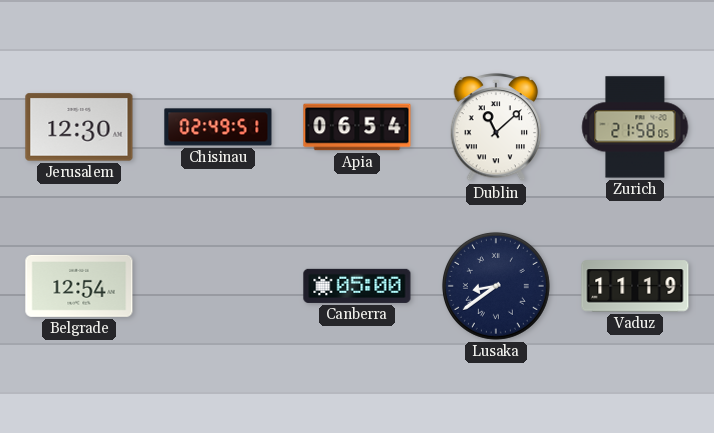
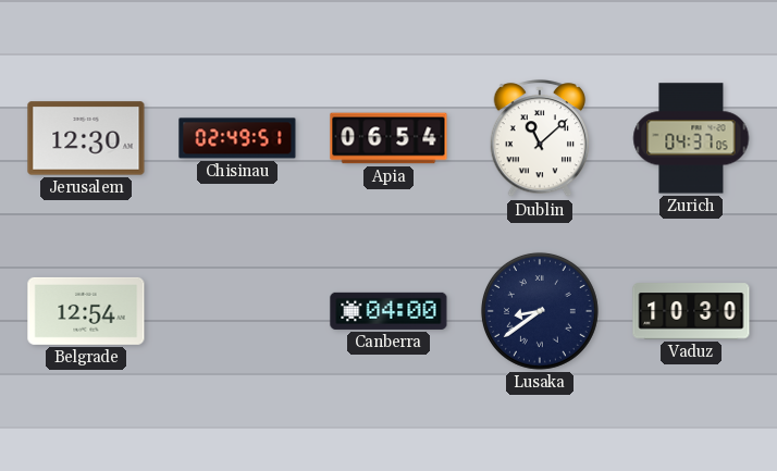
Zurich: 21:58 -> 04:37
Canberra: 05:00 -> 04:00
Vaduz: 11:19 -> 10:30
